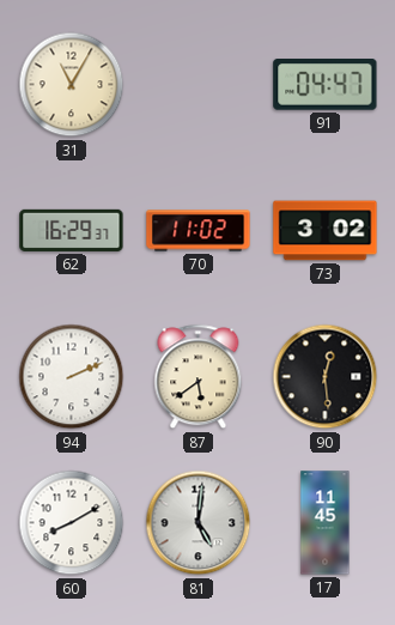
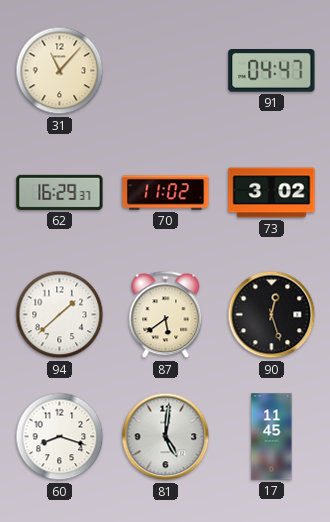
31: 11:05 -> 11:07
94: 2:11 -> 1:38
90: 12:29 -> 12:27
60: 8:10 -> 8:18
